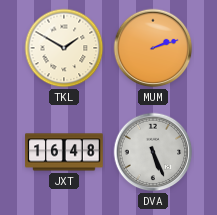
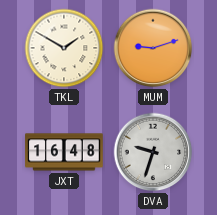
MUM: 2:12 -> 9:12
DVA: 5:26 -> 9:33
